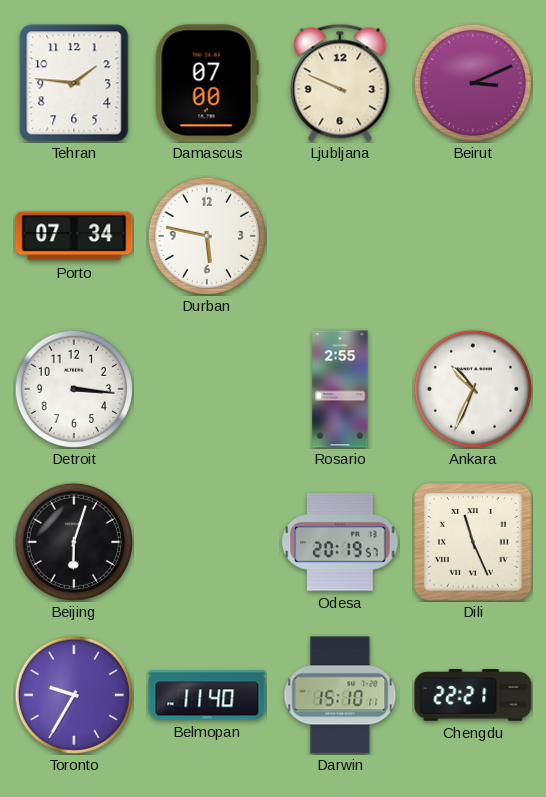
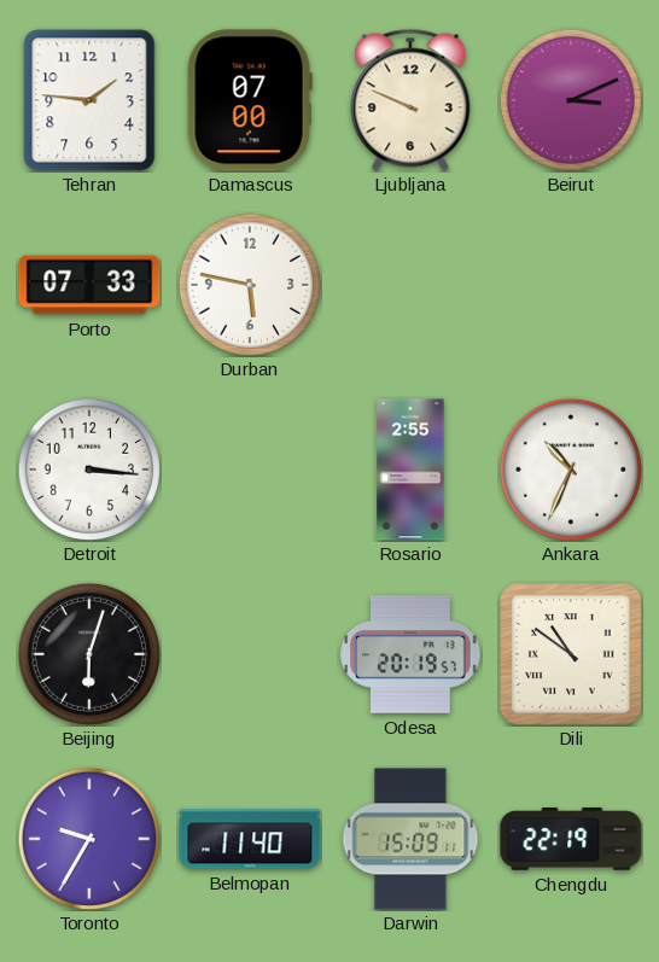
Porto: 07:34 -> 07:33
Dili: 11:26 -> 10:51
Darwin: 15:10 -> 15:09
Chengdu: 22:21 -> 22:19
